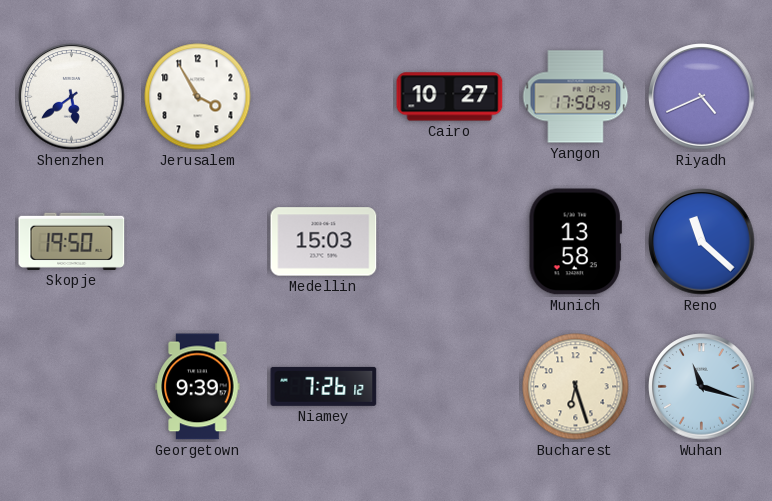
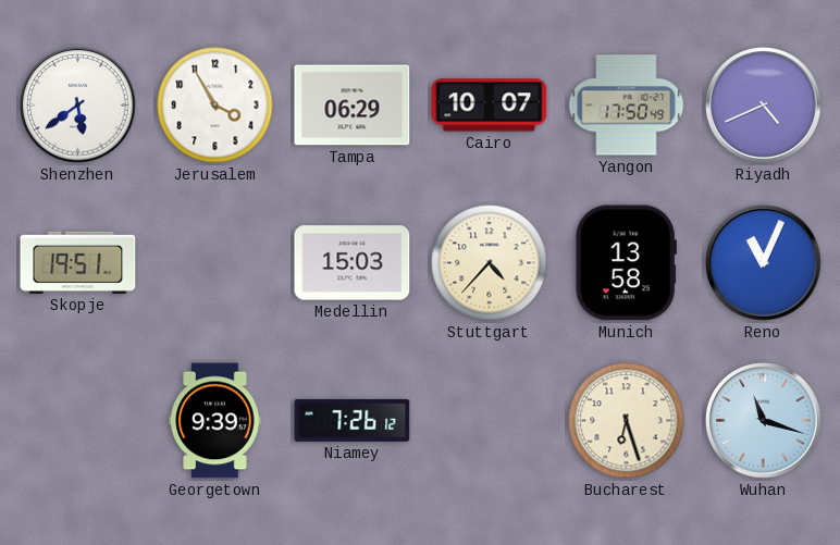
Tampa: none -> 06:29
Cairo: 10:27 -> 10:07
Skopje: 19:50 -> 19:51
Stuttgart: none -> 4:37
Reno: 11:22 -> 11:04
